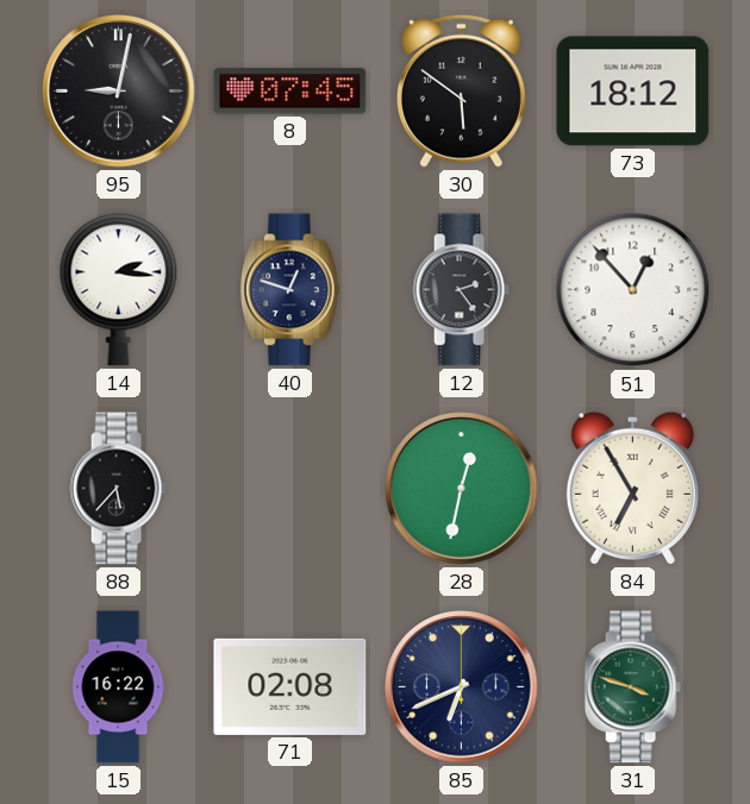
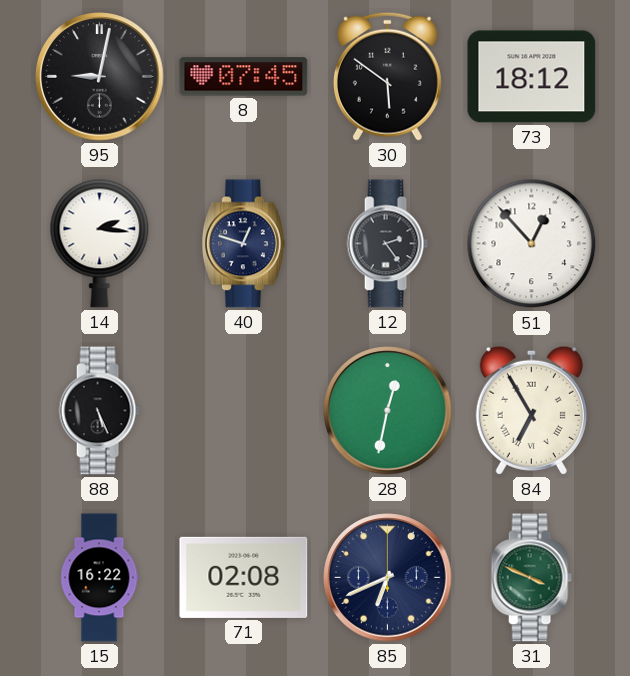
88: 5:37 -> 5:26
31: 3:48 -> 3:49
